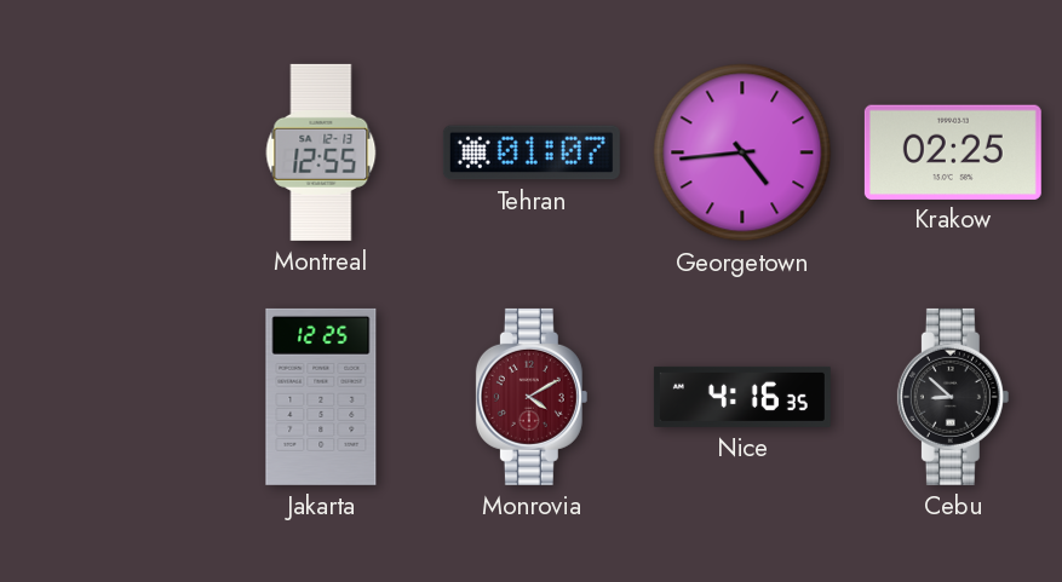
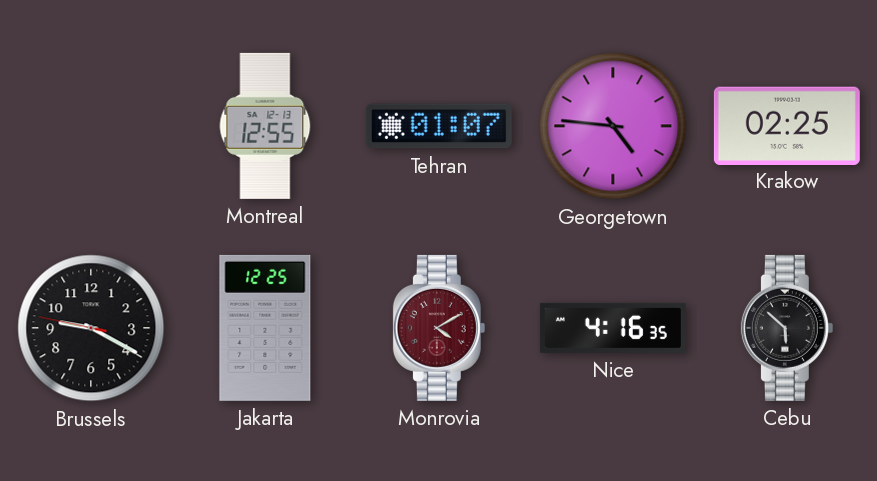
Georgetown: 4:44 -> 4:46
Brussels: none -> 9:19
Cebu: 8:52 -> 5:52
